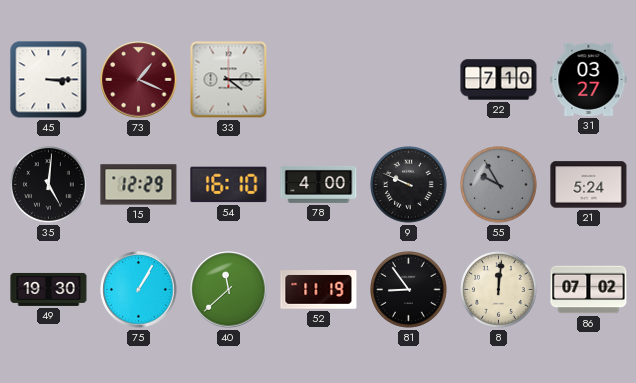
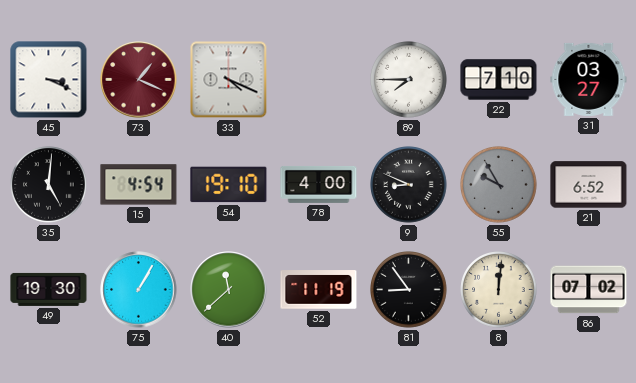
45: 3:15 -> 3:19
33: 4:15 -> 4:19
89: none -> 7:45
15: 12:29 -> 4:54
54: 16:10 -> 19:10
9: 9:49 -> 8:49
21: 5:24 -> 6:52
